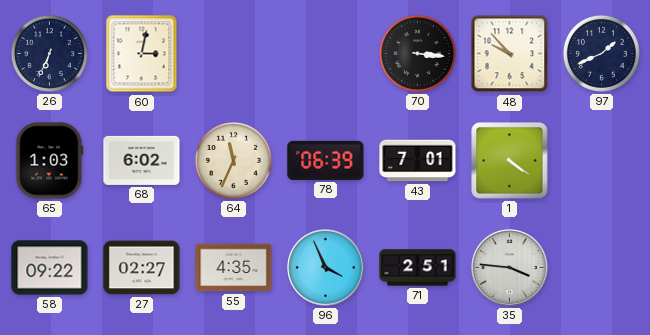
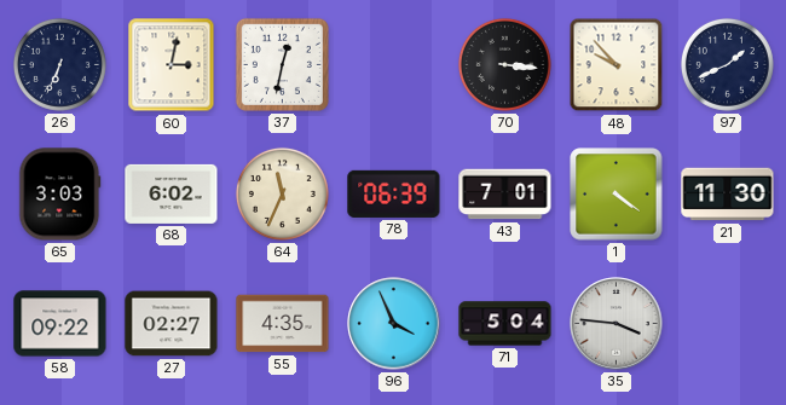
37: none -> 12:32
65: 1:03 -> 3:03
21: none -> 11:30
71: 2:51 -> 5:04
